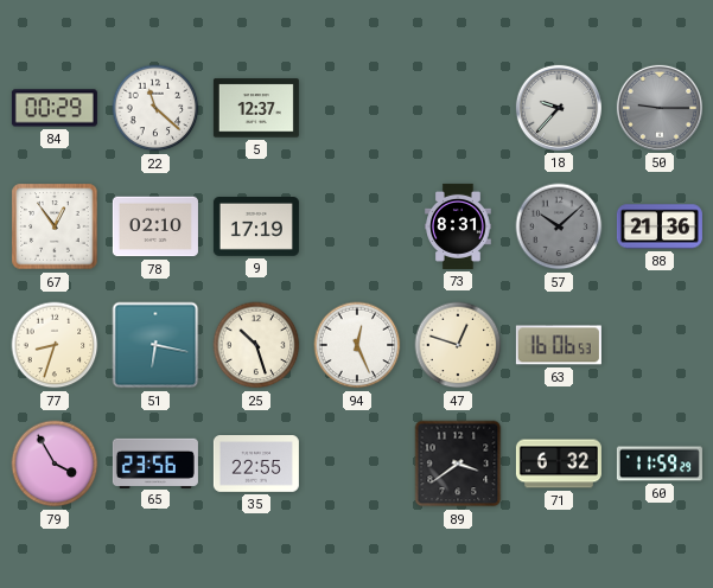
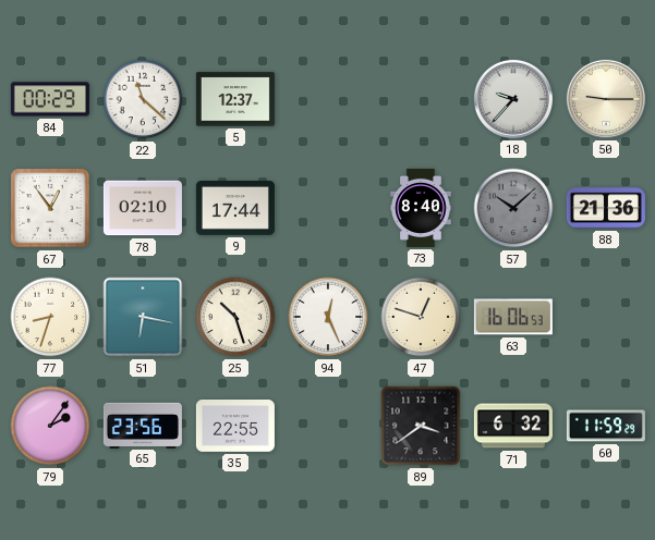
50 dial: grey -> cream
9: 17:19 -> 17:44
73: 8:31 -> 8:40
79: 3:55 -> 2:06
